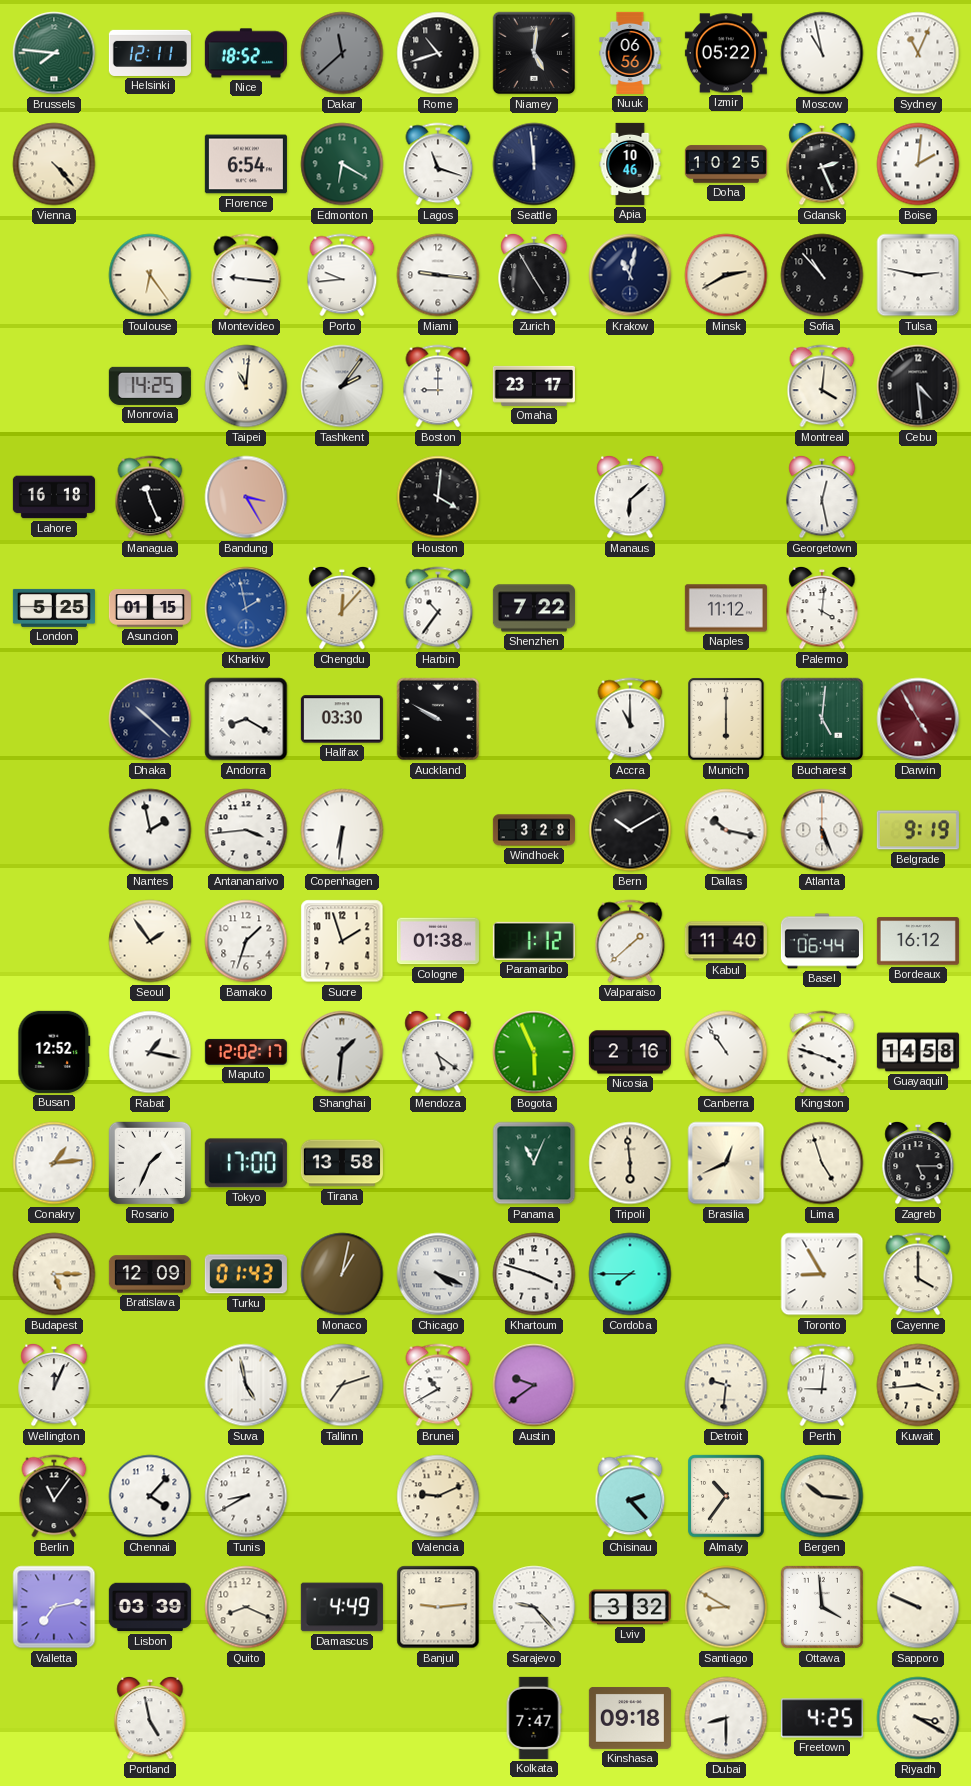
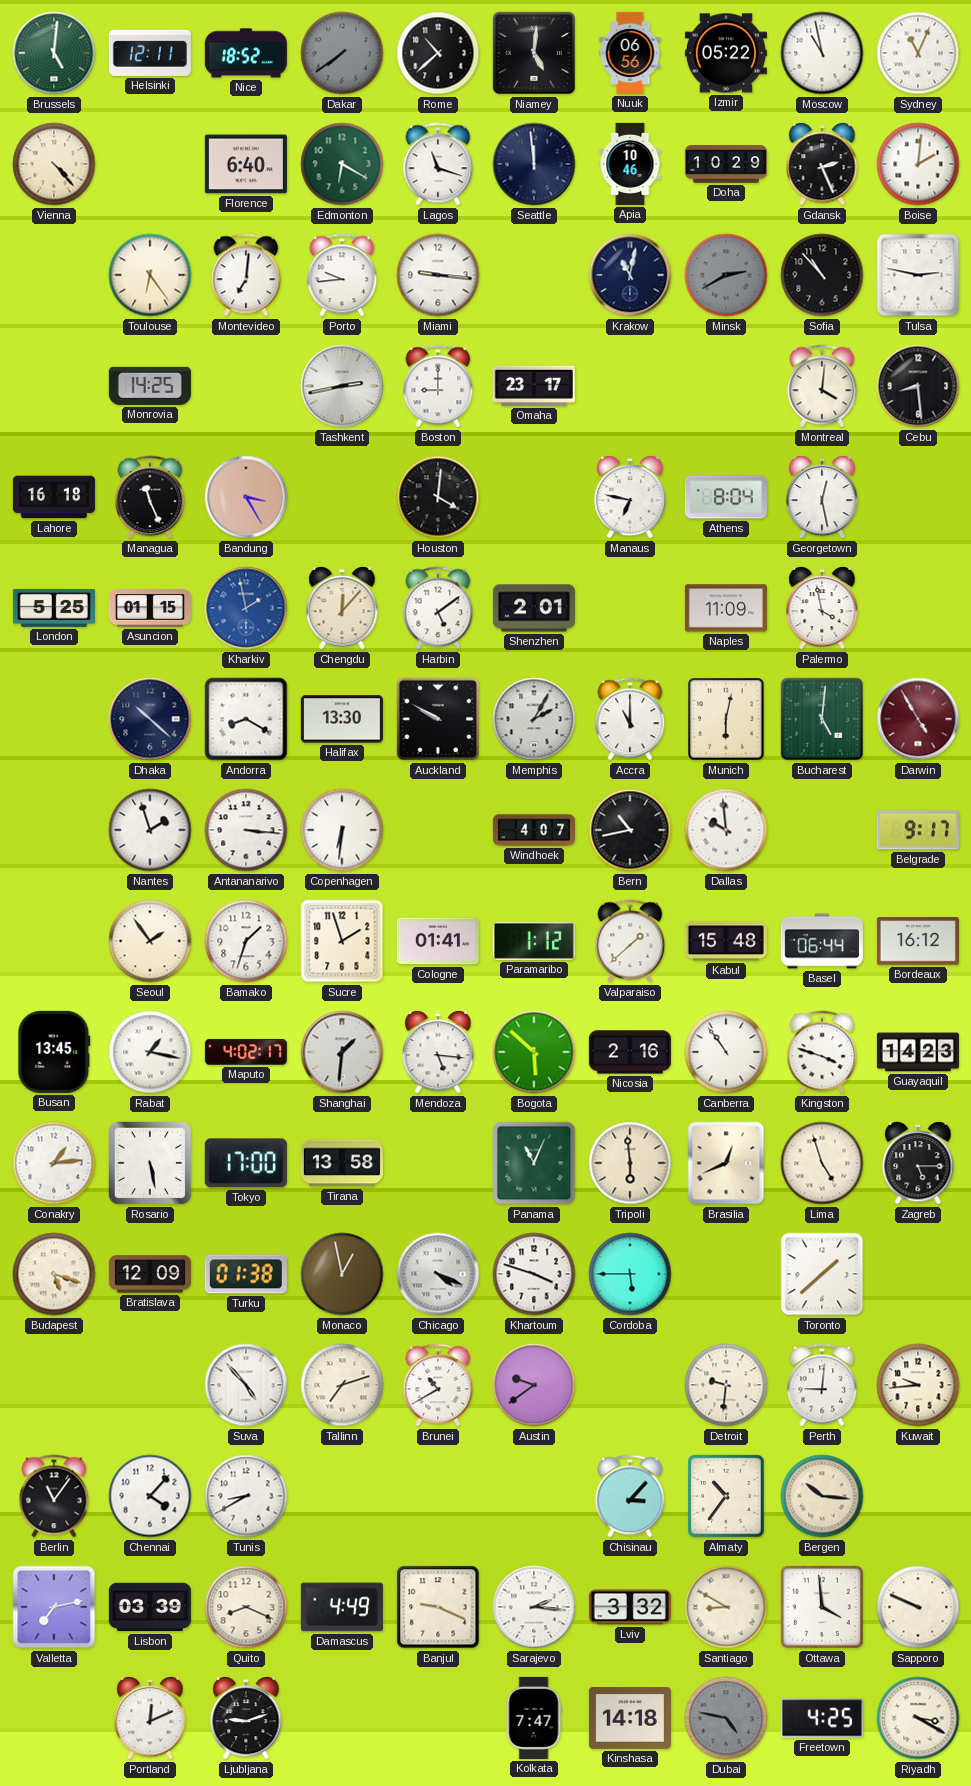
Brussels: 7:46 -> 5:01
Dakar: 11:38 -> 7:39
Rome: 10:42 -> 10:38
Florence: 6:54 -> 6:40
Doha: 10:25 -> 10:29
Montevideo: 9:16 -> 7:01
Zurich: 4:55 -> none
Minsk dial: cream -> grey
Taipei: 11:01 -> none
Tashkent: 2:06 -> 2:43
Cebu: 4:29 -> 8:29
Manaus: 6:08 -> 6:47
Athens: none -> 8:04
Harbin: 10:36 -> 5:09
Shenzhen: 7:22 -> 2:01
Naples: 11:12 -> 11:09
Palermo: 4:01 -> 3:58
Halifax: 03:30 -> 13:30
Memphis: none -> 2:05
Munich: 6:00 -> 6:02
Nantes: 1:58 -> 1:57
Antananarivo: 3:44 -> 3:16
Windhoek: 3:28 -> 4:07
Bern: 10:10 -> 10:43
Dallas: 10:17 -> 9:59
Atlanta: 5:26 -> none
Belgrade: 9:19 -> 9:17
Cologne: 01:38 -> 01:41
Kabul: 11:40 -> 15:48
Busan: 12:52 -> 13:45
Maputo: 12:02 -> 4:02
Mendoza: 5:21 -> 5:16
Bogota: 5:56 -> 5:52
Guayaquil: 14:58 -> 14:23
Rosario: 1:34 -> 5:28
Budapest: 5:15 -> 5:18
Turku: 01:43 -> 01:38
Monaco: 1:02 -> 12:58
Cordoba: 7:45 -> 5:45
Toronto: 8:55 -> 1:38
Cayenne: 4:00 -> none
Wellington: 12:04 -> none
Suva: 4:58 -> 4:53
Kuwait: 3:44 -> 9:44
Valencia: 9:11 -> none
Chisinau: 2:23 -> 3:07
Banjul: 9:14 -> 9:19
Sarajevo: 9:23 -> 2:16
Portland: 4:58 -> 12:11
Ljubljana: none -> 9:12
Kinshasa: 09:18 -> 14:18
Dubai: 8:30 -> 4:47
Dubai dial: white -> grey
